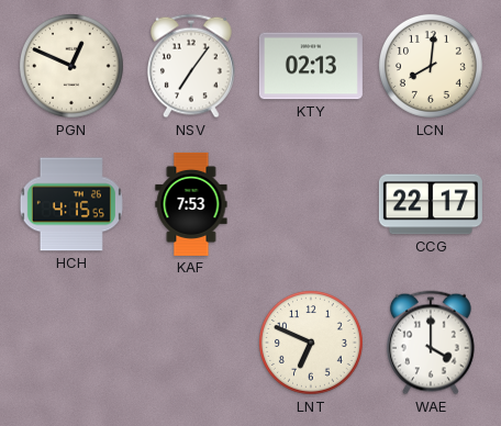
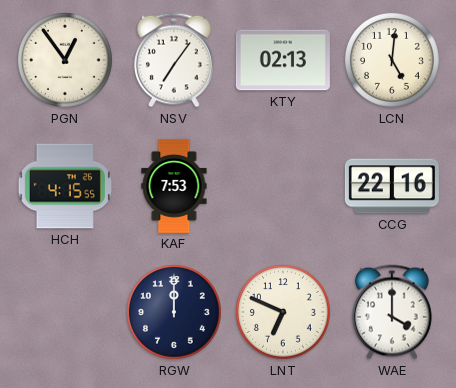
PGN: 12:49 -> 12:54
LCN: 8:01 -> 5:01
CCG: 22:17 -> 22:16
RGW: none -> 12:00
